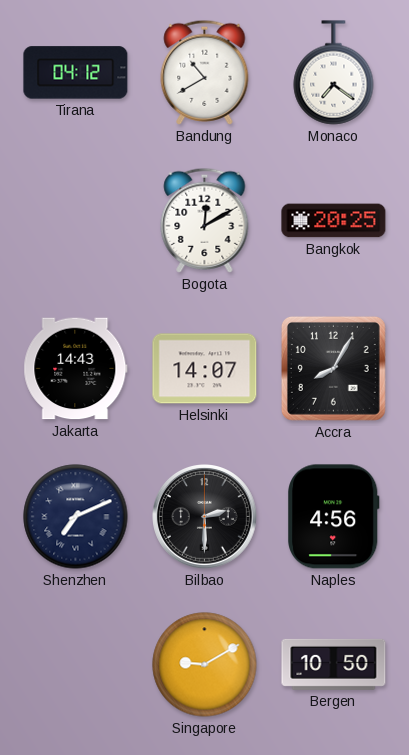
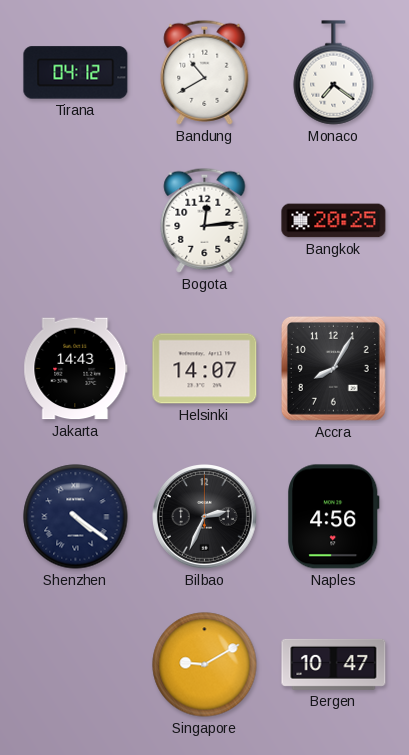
Bogota: 12:10 -> 12:14
Shenzhen: 7:11 -> 4:21
Bilbao: 2:30 -> 2:34
Bergen: 10:50 -> 10:47
